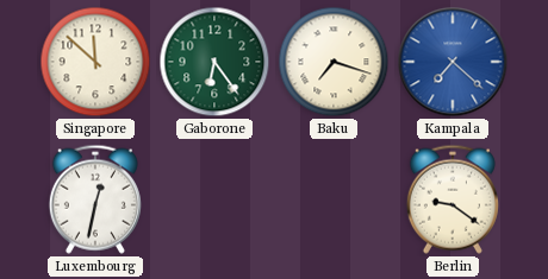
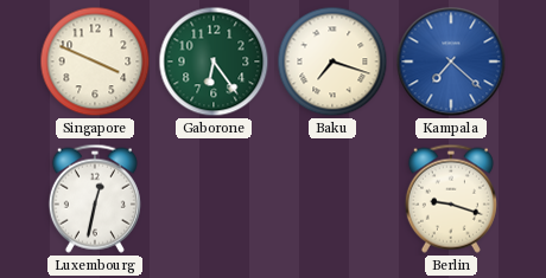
Singapore: 11:52 -> 3:49
Berlin: 9:21 -> 9:18
